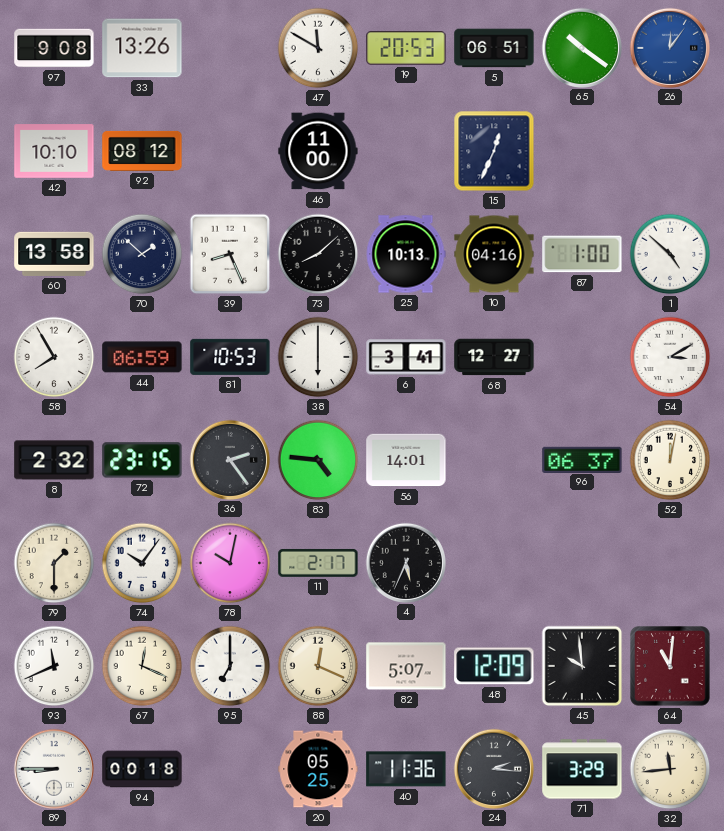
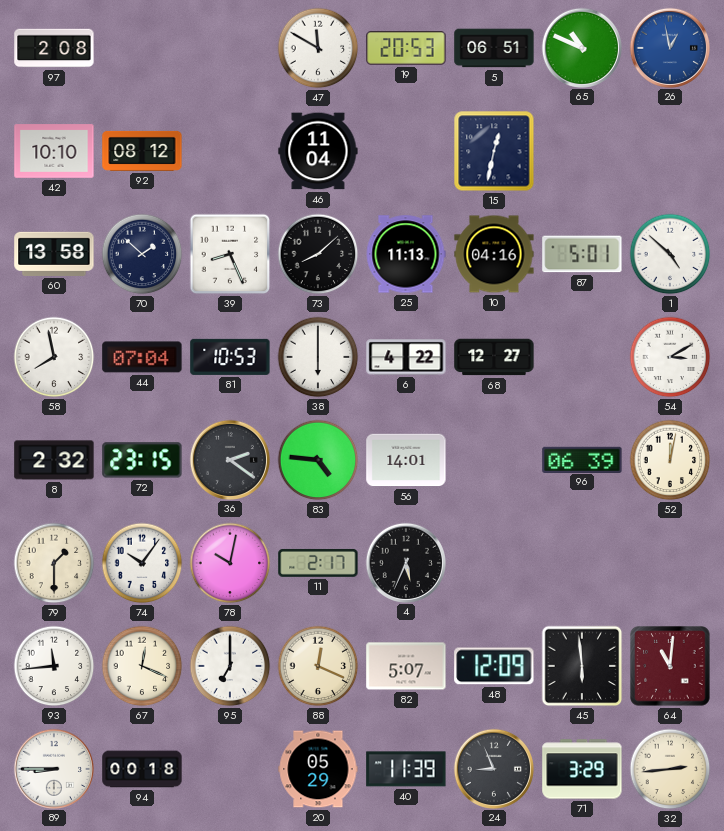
97: 9:08 -> 2:08
33: 13:26 -> none
65: 10:21 -> 10:49
26: 12:06 -> 12:58
46: 11:00 -> 11:04
15: 12:34 -> 12:32
25: 10:13 -> 11:13
87: 1:00 -> 5:01
58: 7:55 -> 7:58
44: 06:59 -> 07:04
6: 3:41 -> 4:22
36: 2:24 -> 2:21
96: 06:37 -> 06:39
93: 11:41 -> 11:44
45: 9:59 -> 5:59
20: 05:25 -> 05:29
40: 11:36 -> 11:39
24: 2:16 -> 8:56
32: 11:44 -> 2:44
